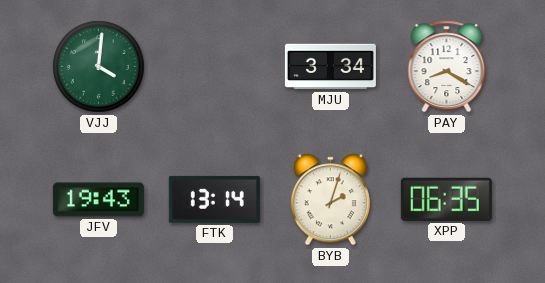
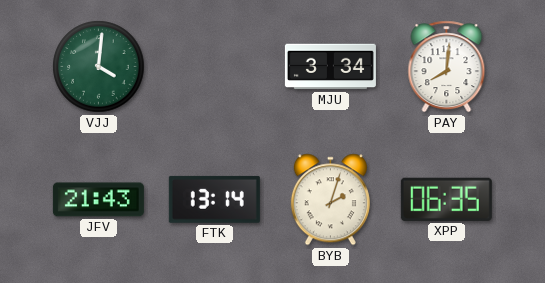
PAY: 8:20 -> 8:01
JFV: 19:43 -> 21:43
